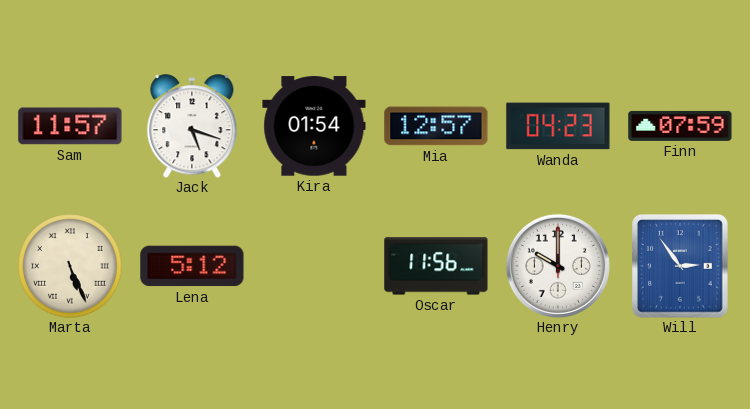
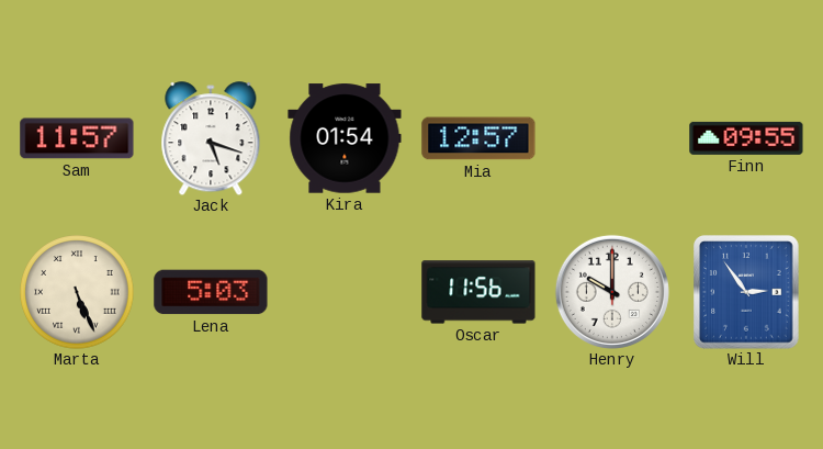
Wanda: 04:23 -> none
Finn: 07:59 -> 09:55
Lena: 5:12 -> 5:03
